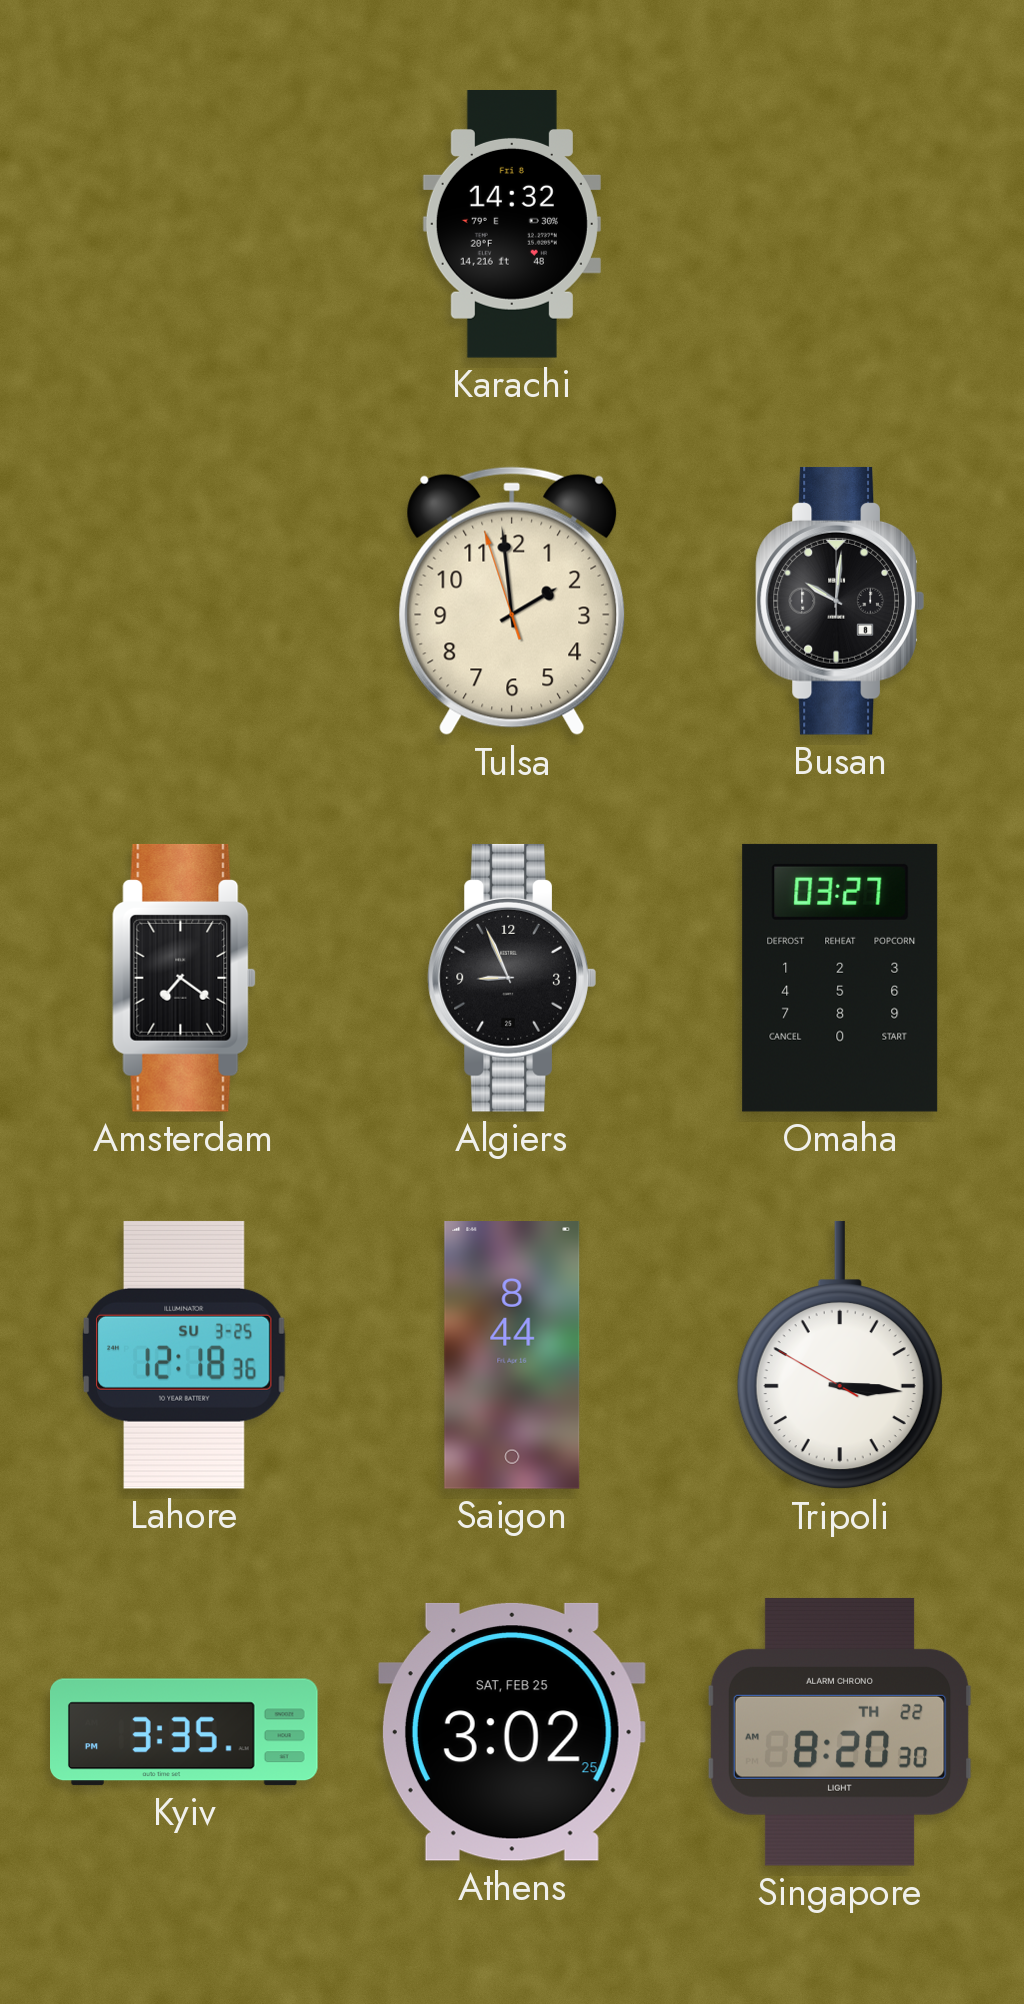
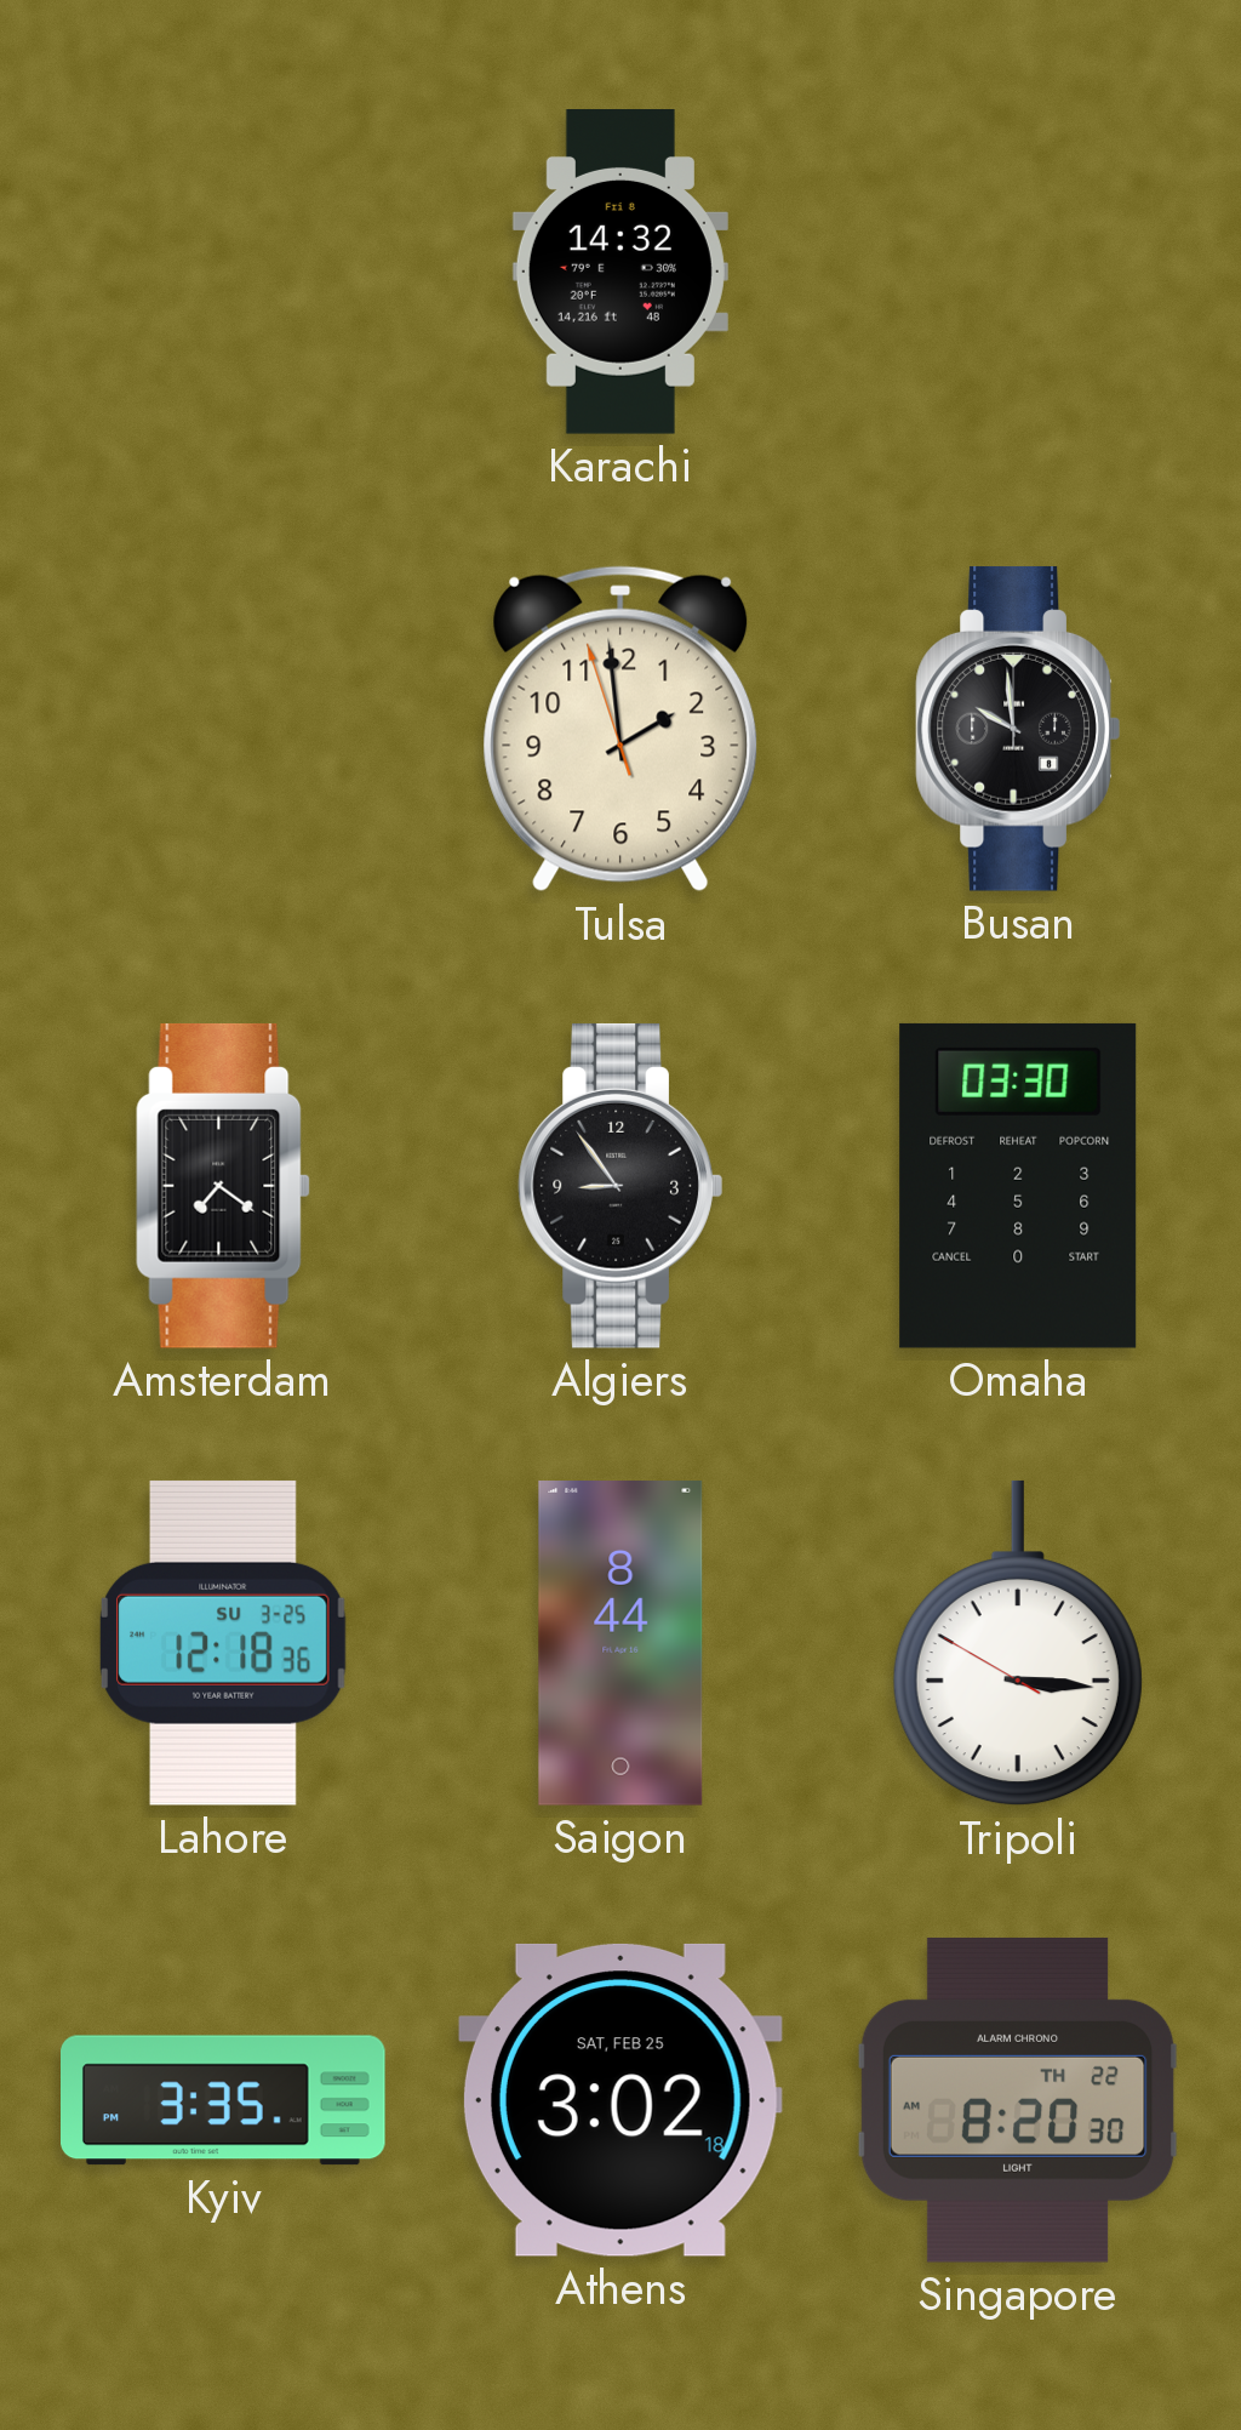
Busan: 10:01 -> 9:59
Algiers: 8:56 -> 8:54
Omaha: 03:27 -> 03:30
Athens: 3:02:25 -> 3:02:18
